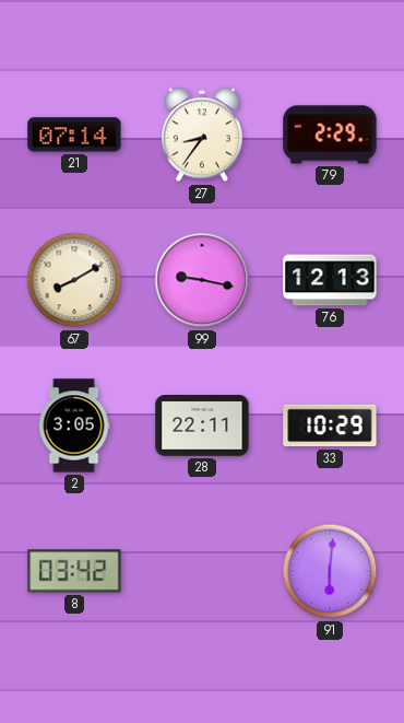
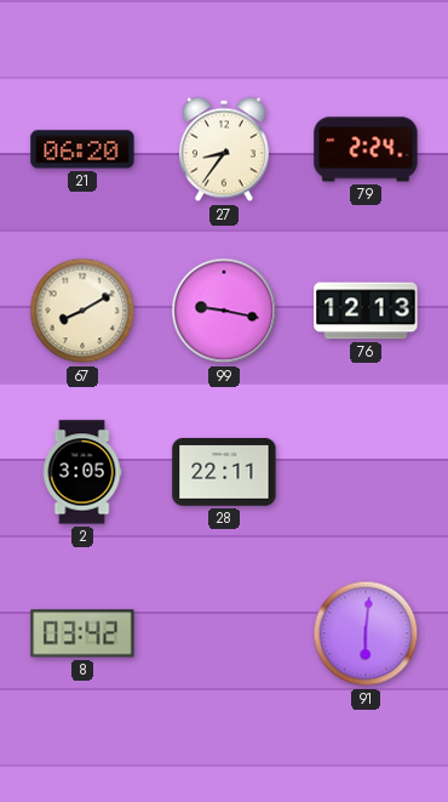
21: 07:14 -> 06:20
79: 2:29 -> 2:24
33: 10:29 -> none
